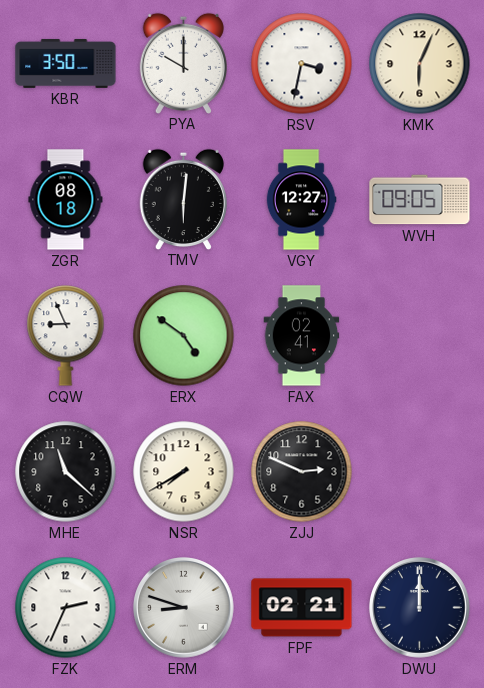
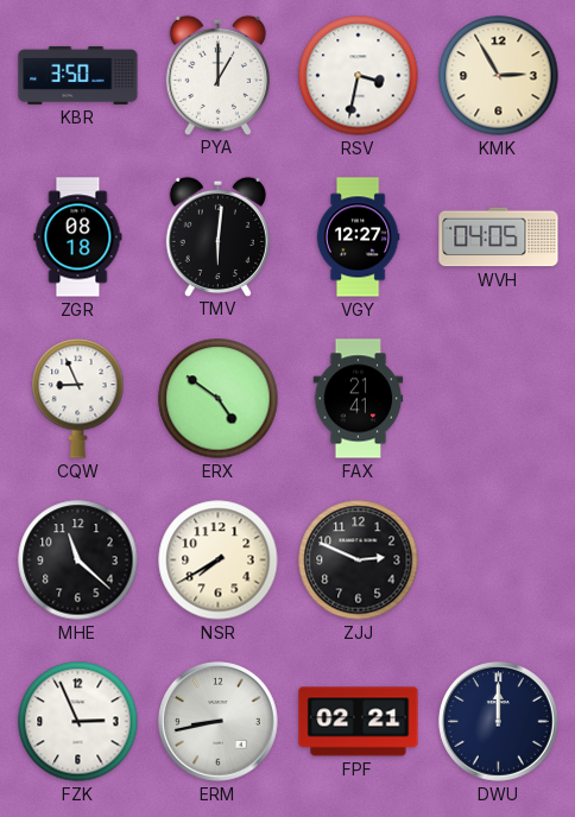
PYA: 10:00 -> 1:00
KMK: 6:04 -> 2:55
WVH: 09:05 -> 04:05
FAX: 02:41 -> 21:41
FZK: 2:34 -> 2:56
ERM: 8:48 -> 8:43
